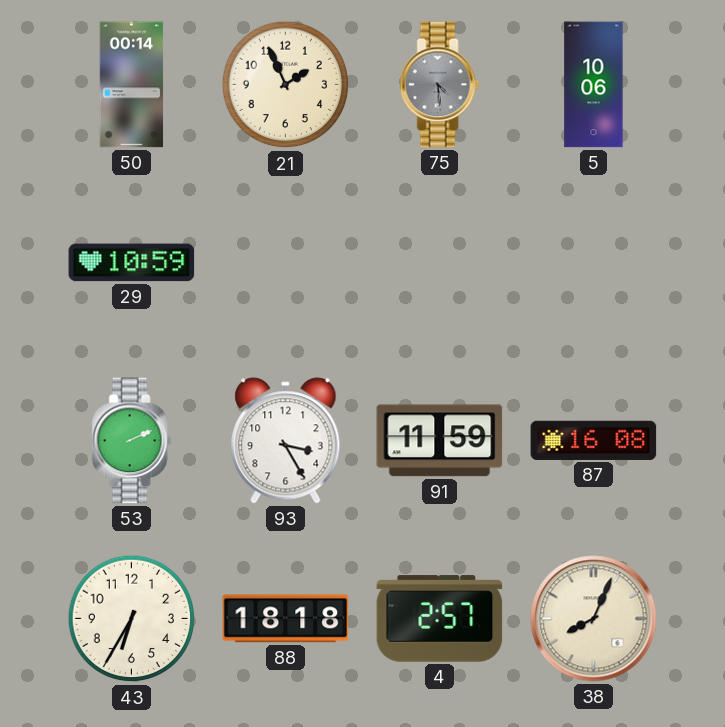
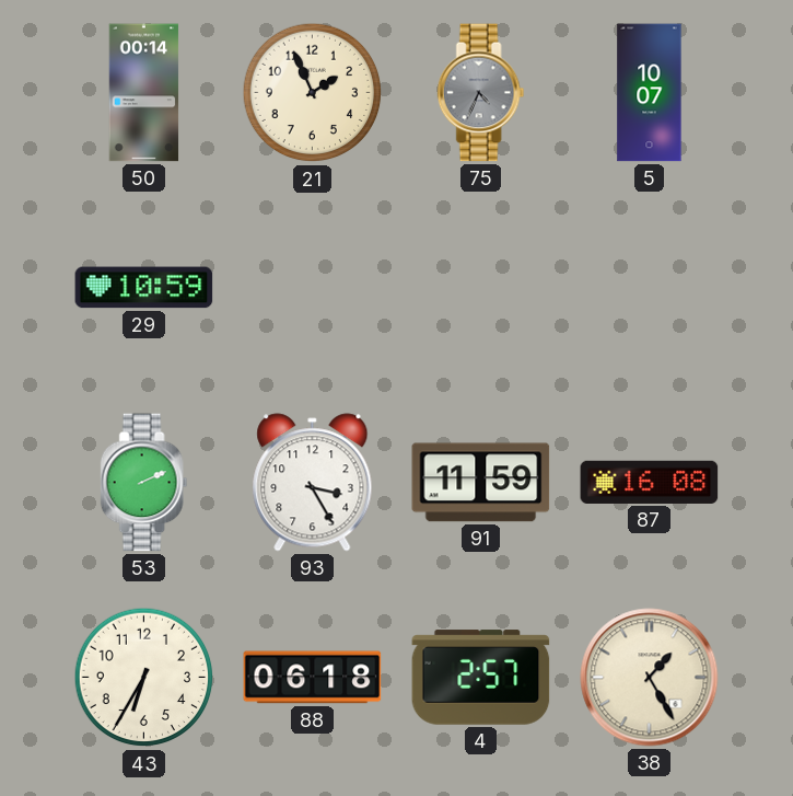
75: 4:29 -> 4:34
5: 10:06 -> 10:07
88: 18:18 -> 06:18
38: 8:04 -> 1:25
